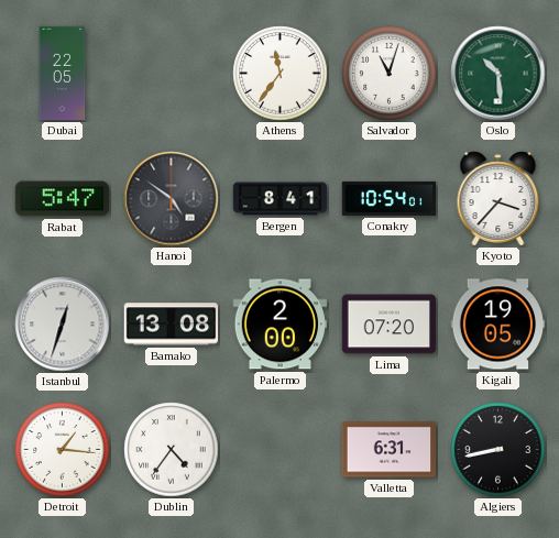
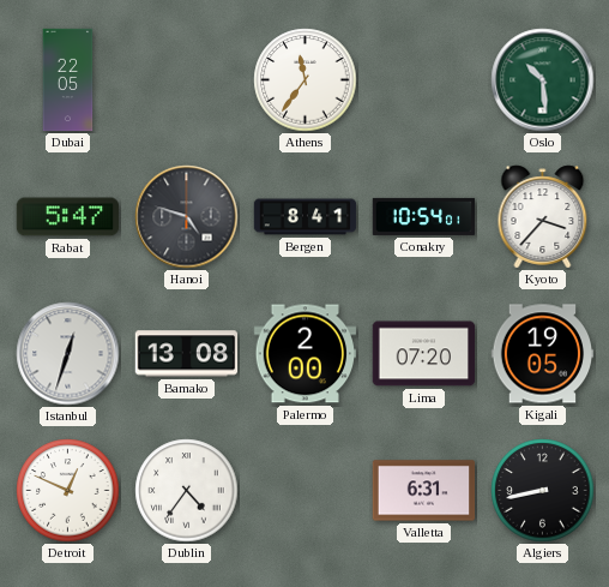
Salvador: 11:03 -> none
Hanoi: 4:51 -> 4:48
Detroit: 1:16 -> 12:49
